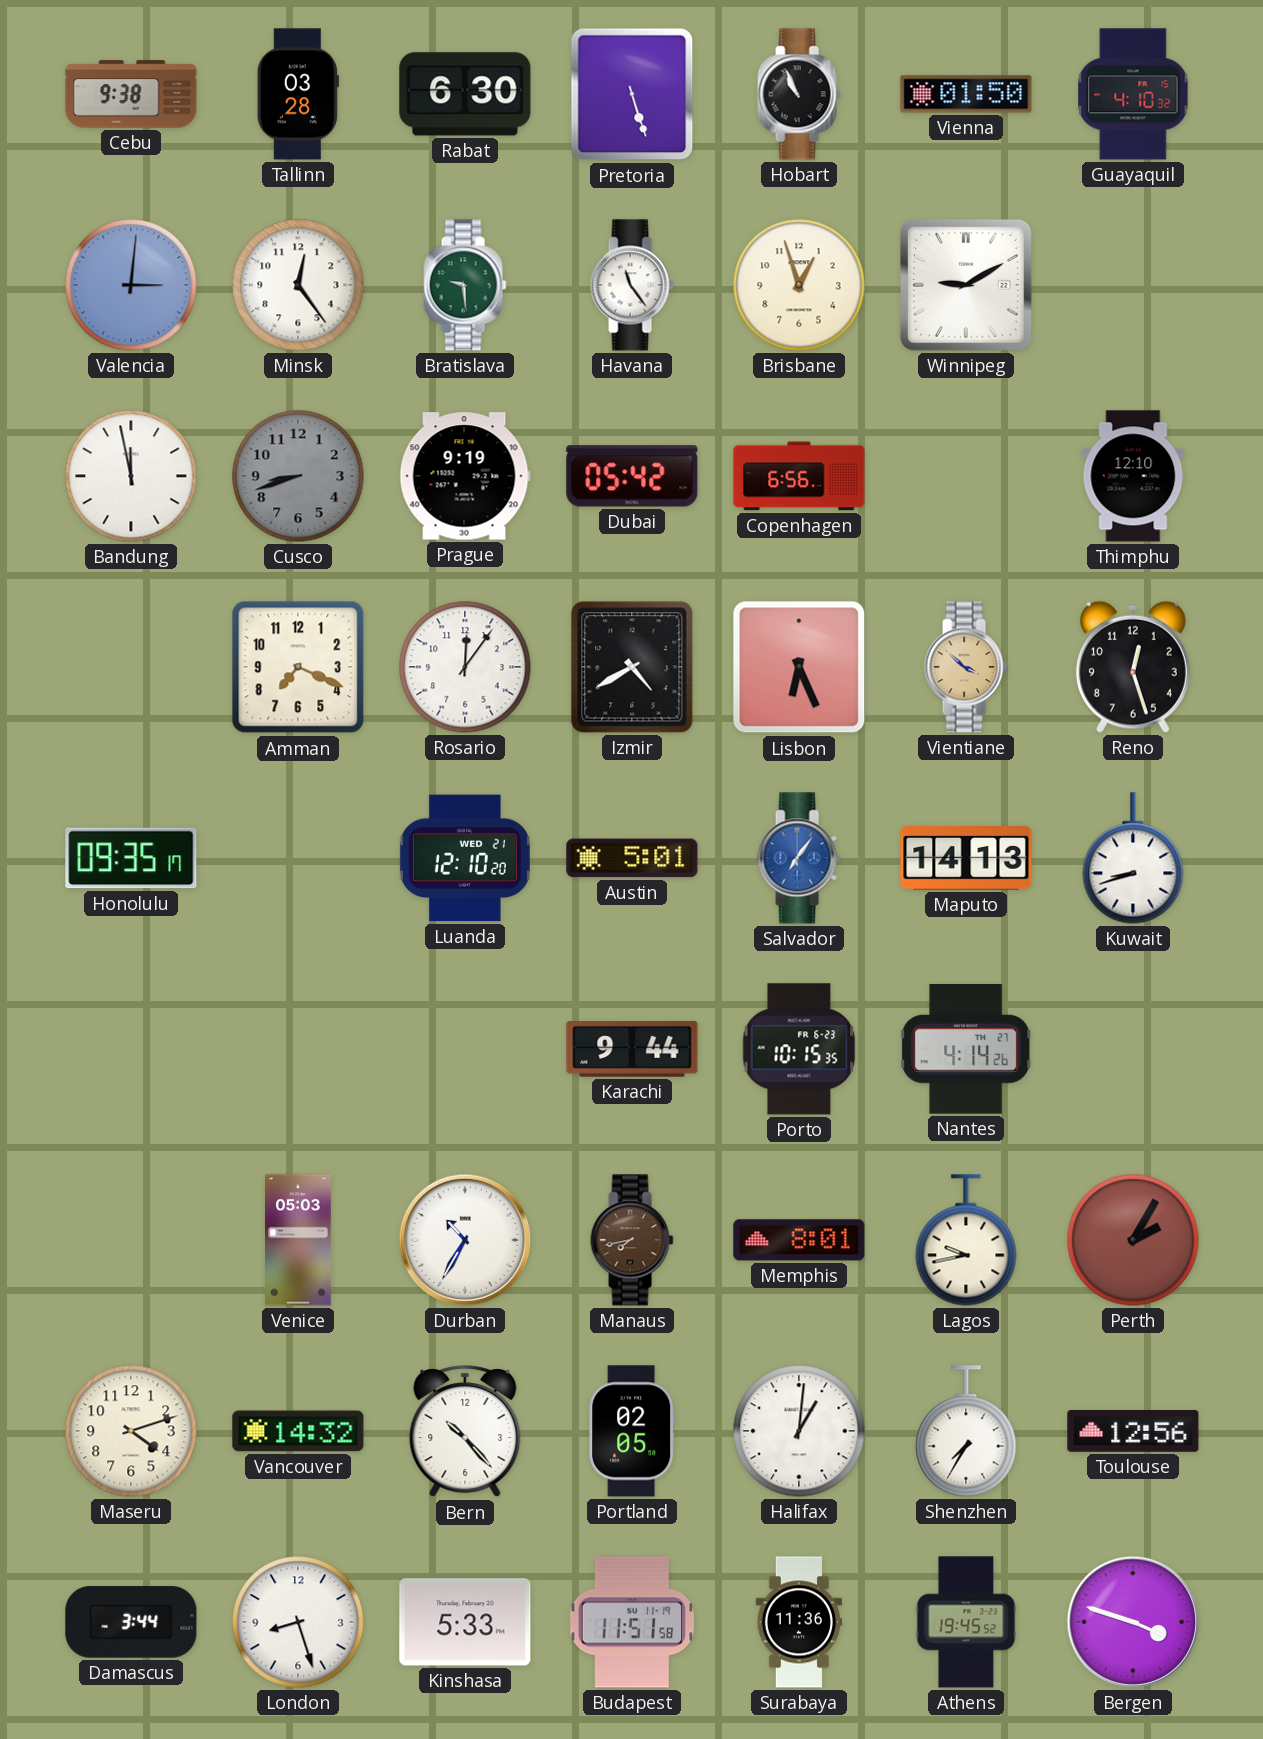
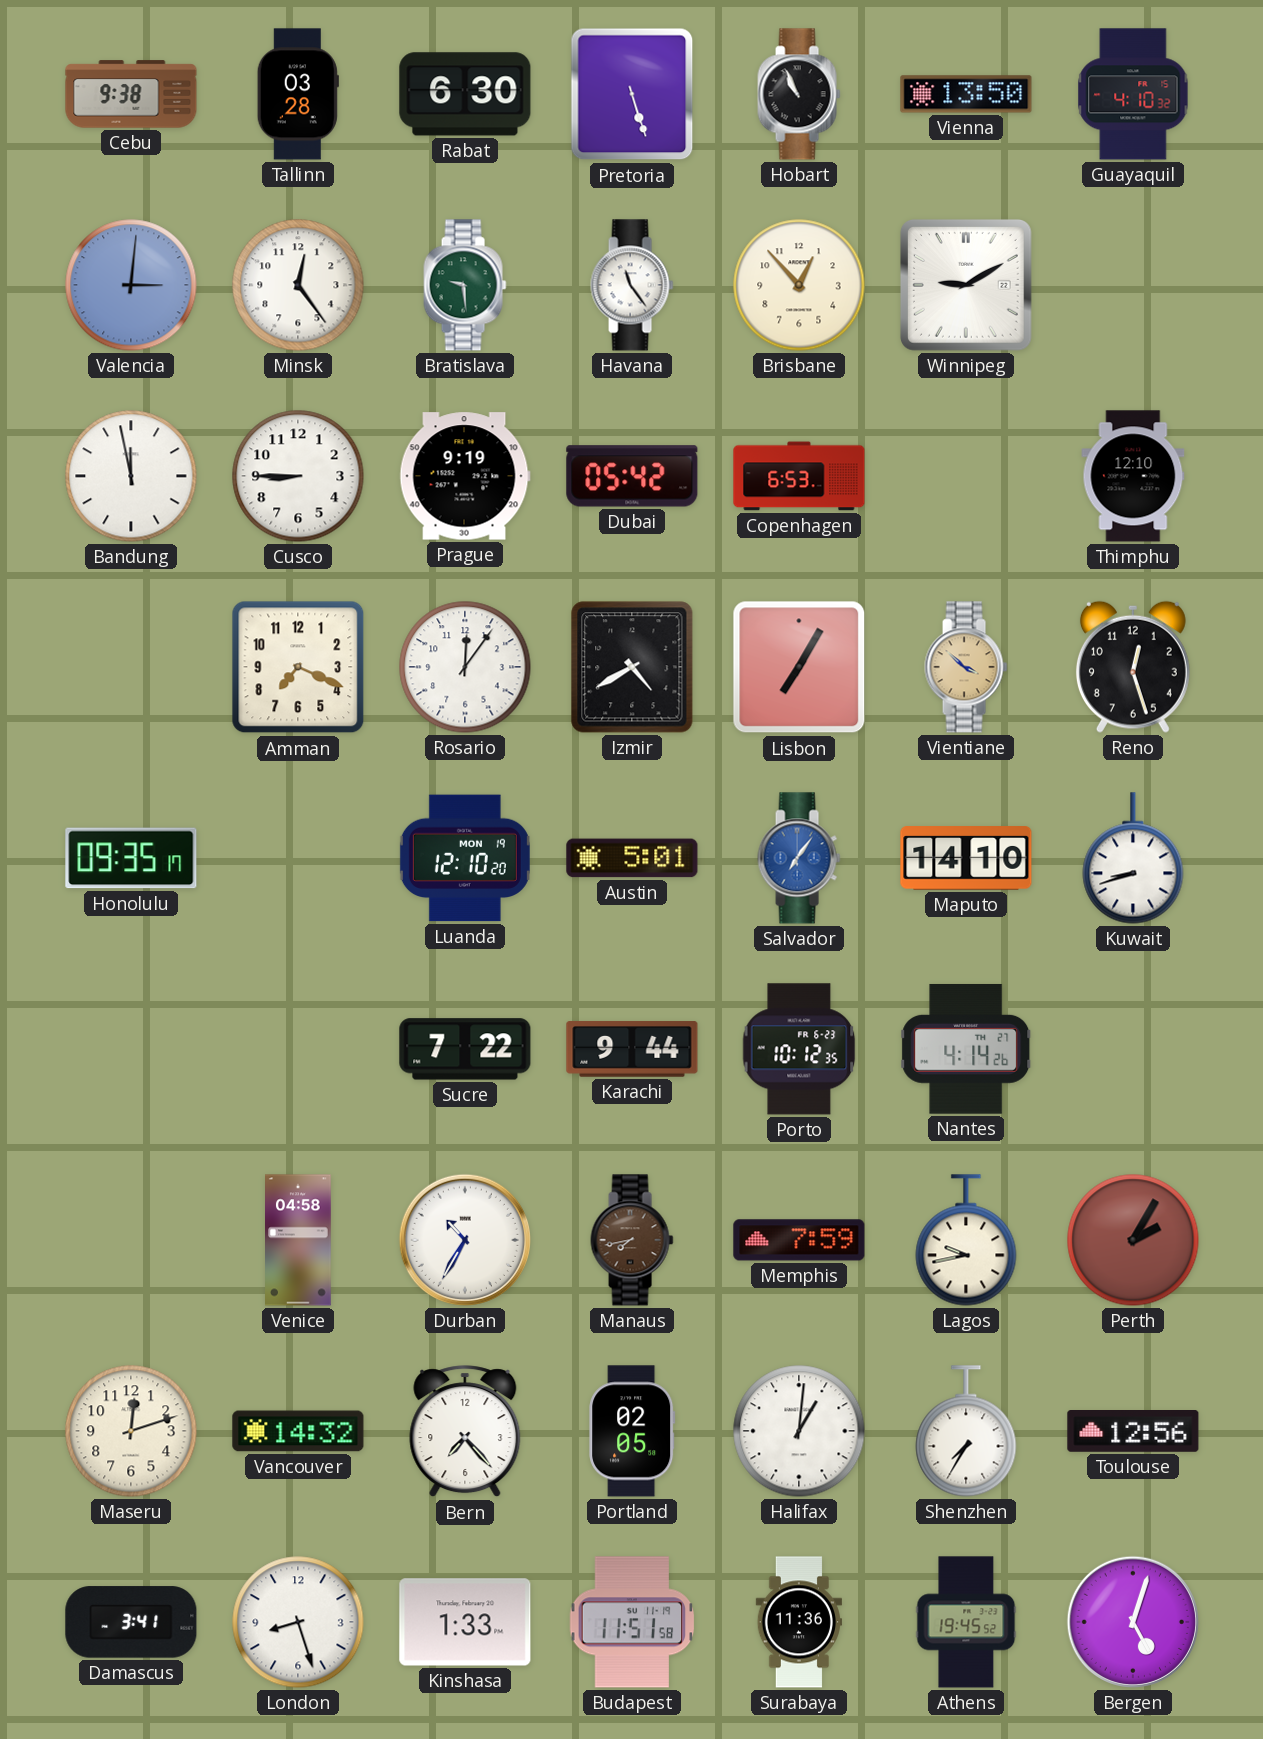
Vienna: 01:50 -> 13:50
Brisbane: 12:57 -> 12:53
Cusco: 8:42 -> 8:45
Cusco dial: grey -> white
Copenhagen: 6:56 -> 6:53
Lisbon: 6:26 -> 7:05
Luanda date: WED 21 -> MON 19
Maputo: 14:13 -> 14:10
Sucre: none -> 7:22
Porto: 10:15 -> 10:12
Venice: 05:03 -> 04:58
Memphis: 8:01 -> 7:59
Maseru: 4:12 -> 12:12
Bern: 10:23 -> 7:23
Damascus: 3:44 -> 3:41
Kinshasa: 5:33 -> 1:33
Bergen: 3:48 -> 5:03
